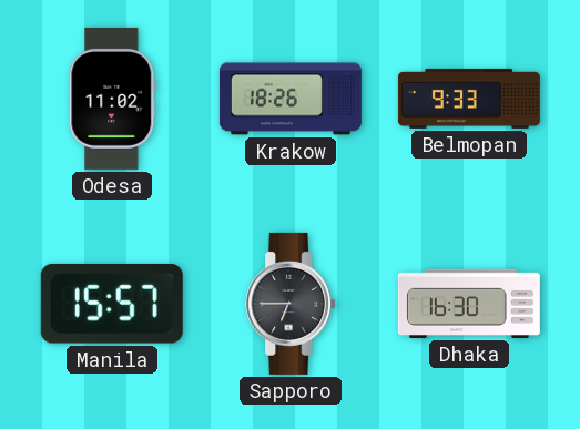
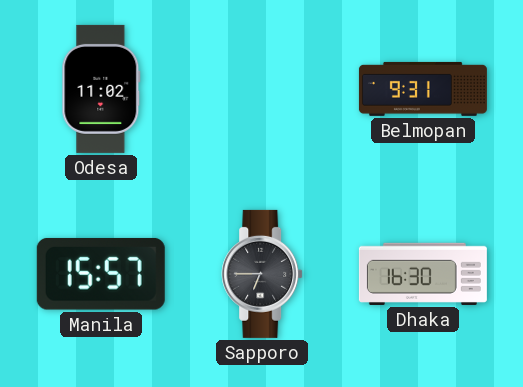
Krakow: 18:26 -> none
Belmopan: 9:33 -> 9:31
